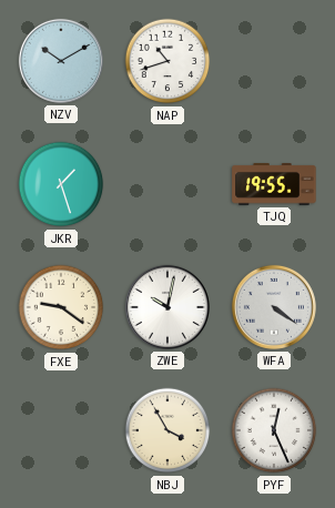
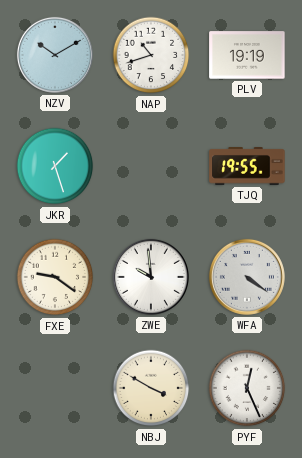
PLV: none -> 19:19
ZWE: 10:02 -> 9:59
NBJ: 3:55 -> 3:50
